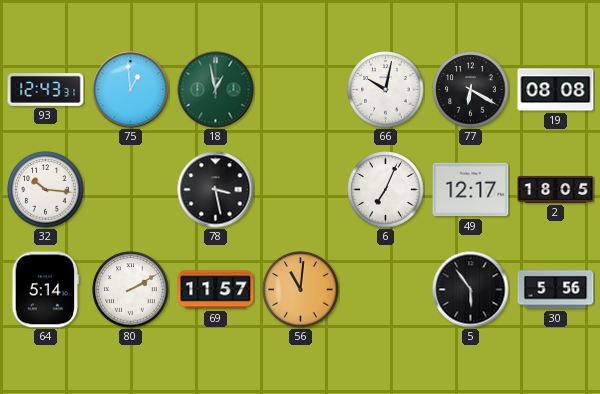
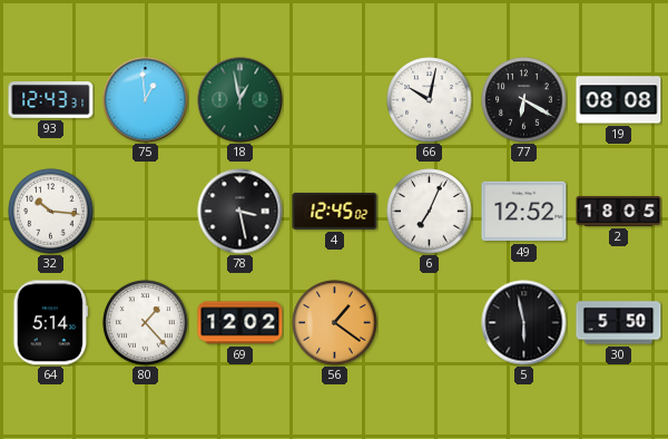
4: none -> 12:45
49: 12:17 -> 12:52
80: 2:10 -> 1:23
69: 11:57 -> 12:02
56: 11:01 -> 1:21
5: 5:54 -> 5:58
30: 5:56 -> 5:50
